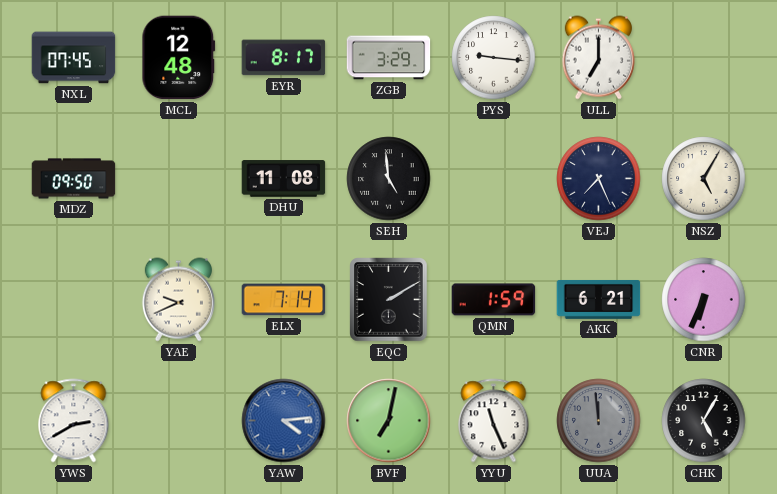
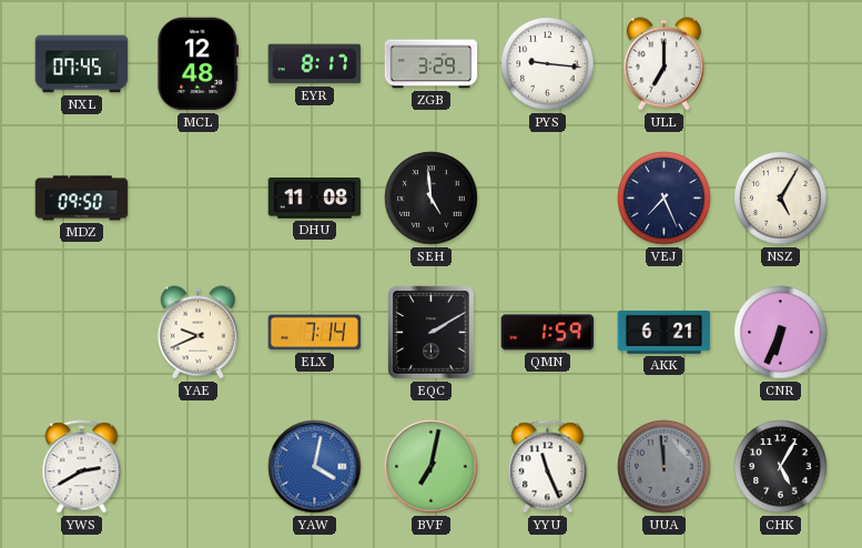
YAW: 4:14 -> 4:02
